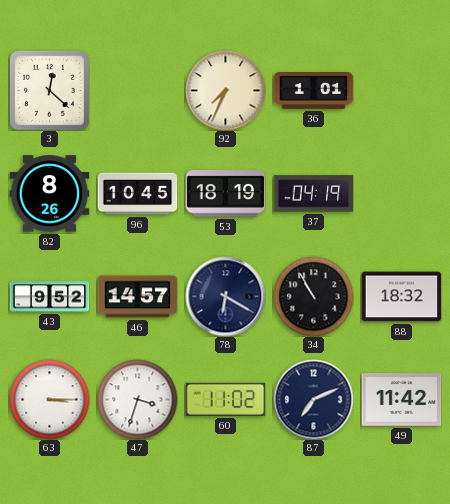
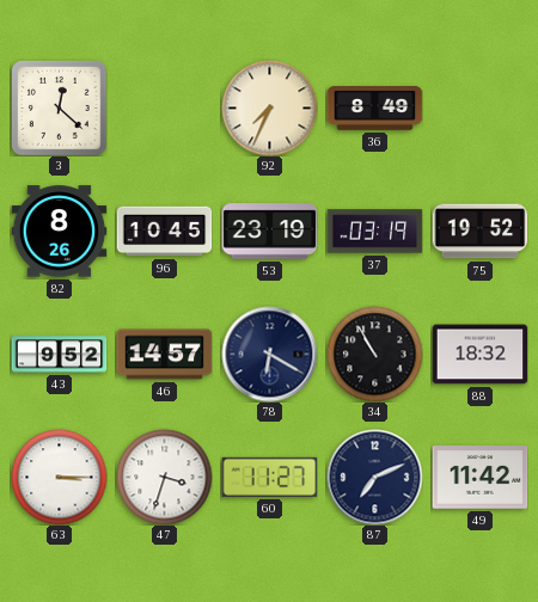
36: 1:01 -> 8:49
53: 18:19 -> 23:19
37: 04:19 -> 03:19
75: none -> 19:52
60: 11:02 -> 11:27
